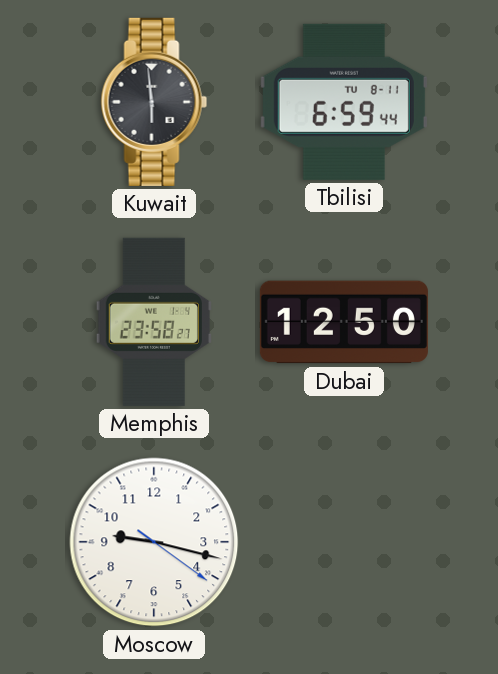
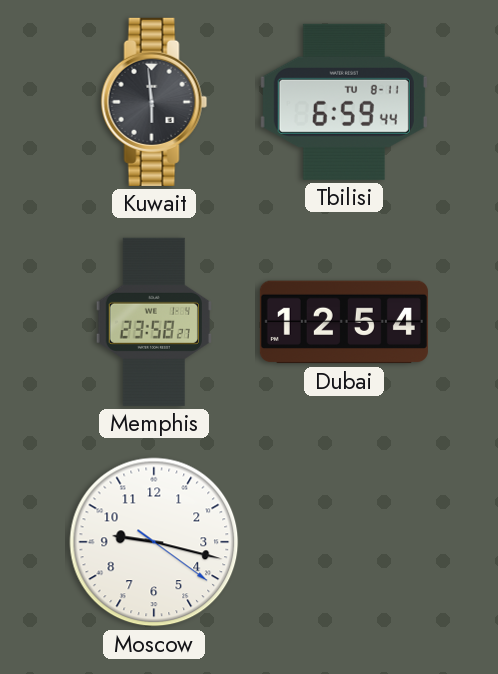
Dubai: 12:50 -> 12:54
